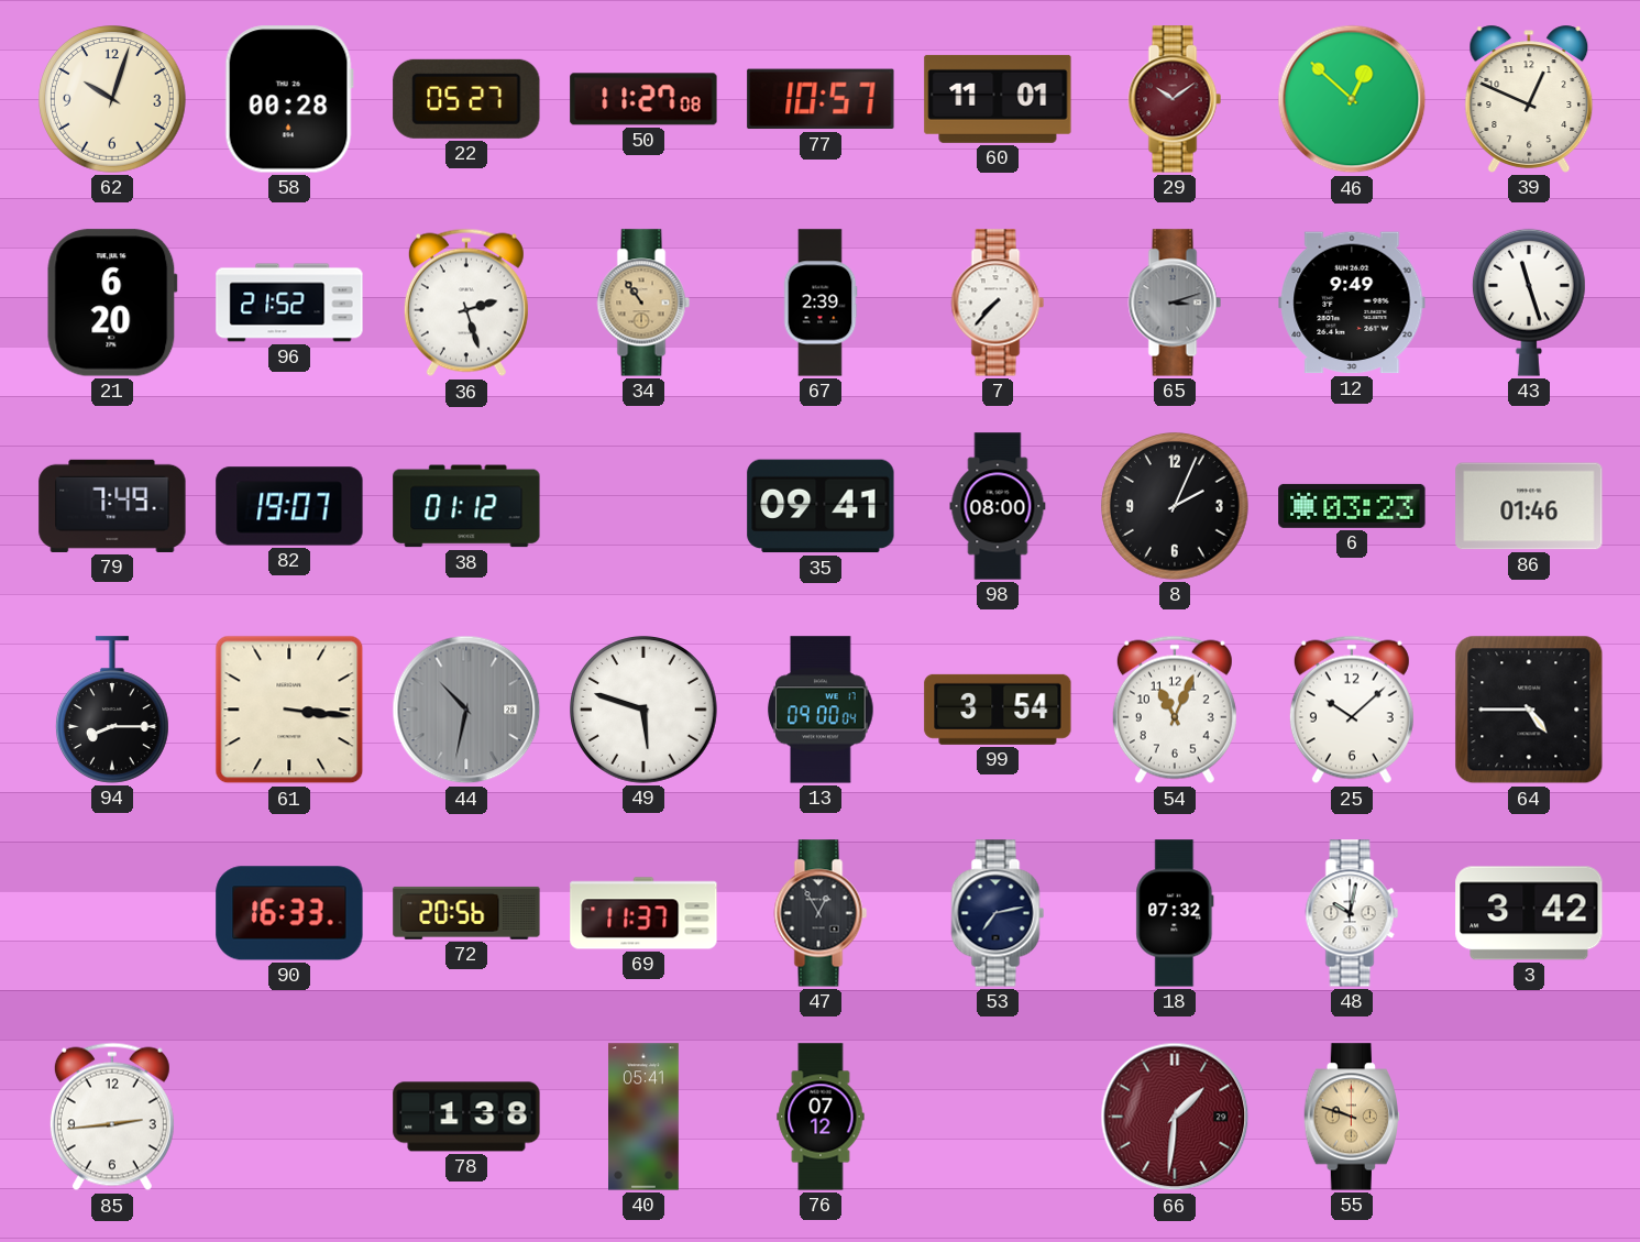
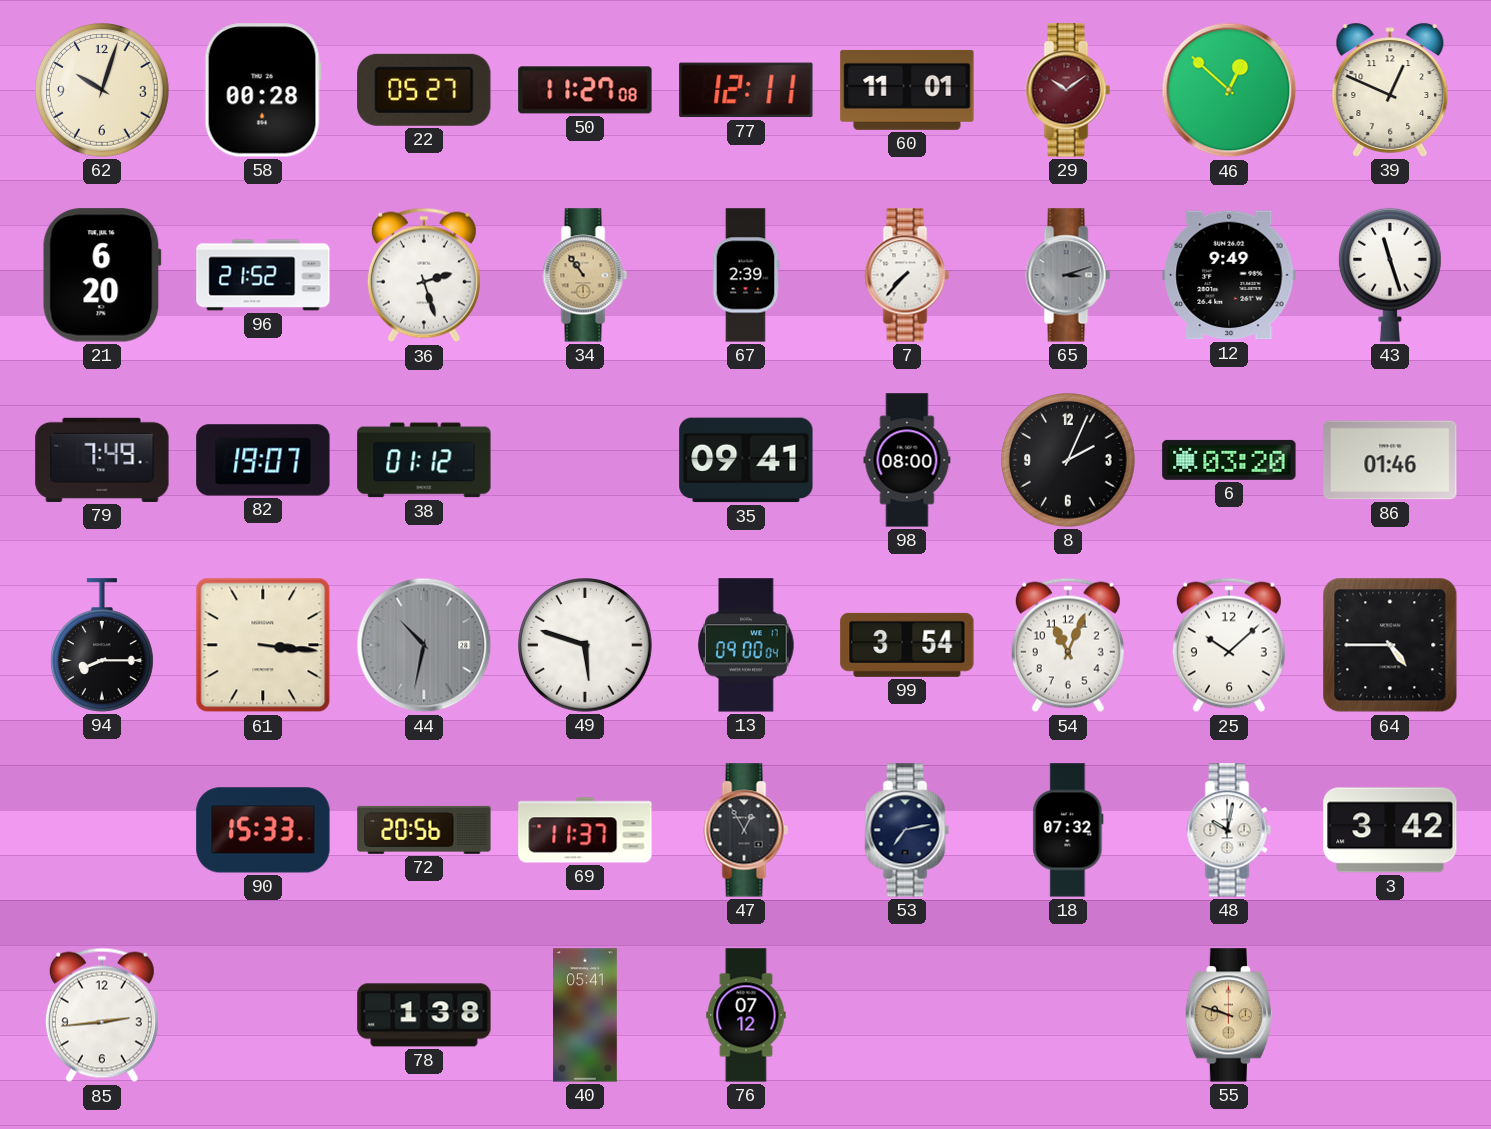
77: 10:57 -> 12:11
6: 03:23 -> 03:20
90: 16:33 -> 15:33
66: 1:31 -> none
